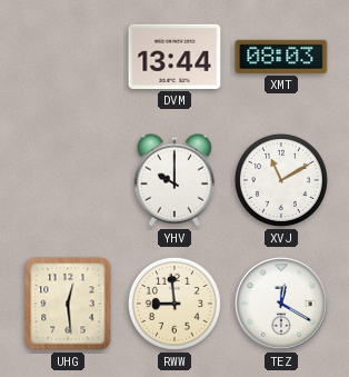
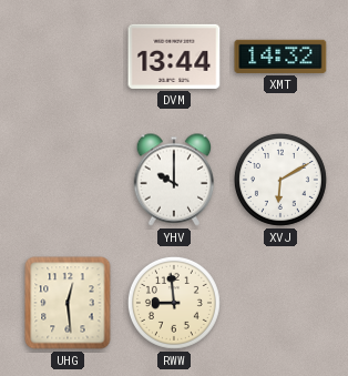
XMT: 08:03 -> 14:32
XVJ: 11:10 -> 6:10
TEZ: 12:20 -> none
